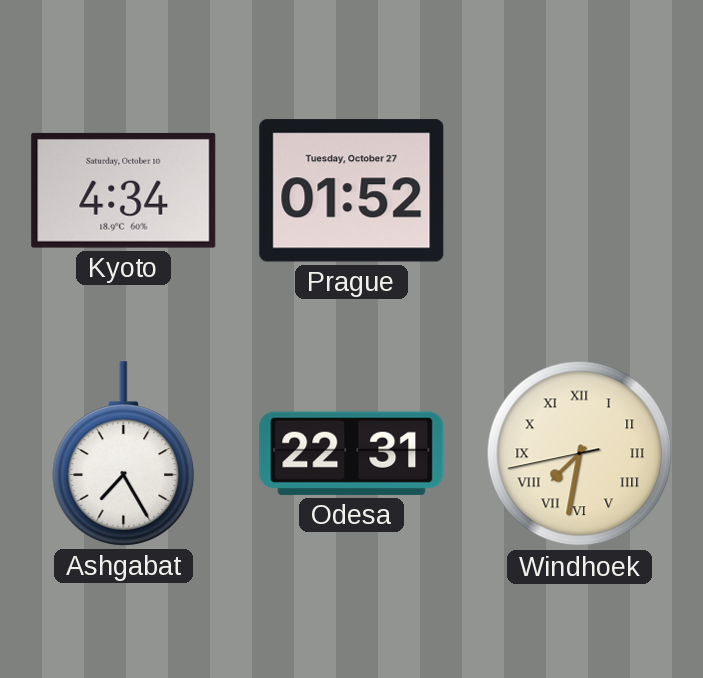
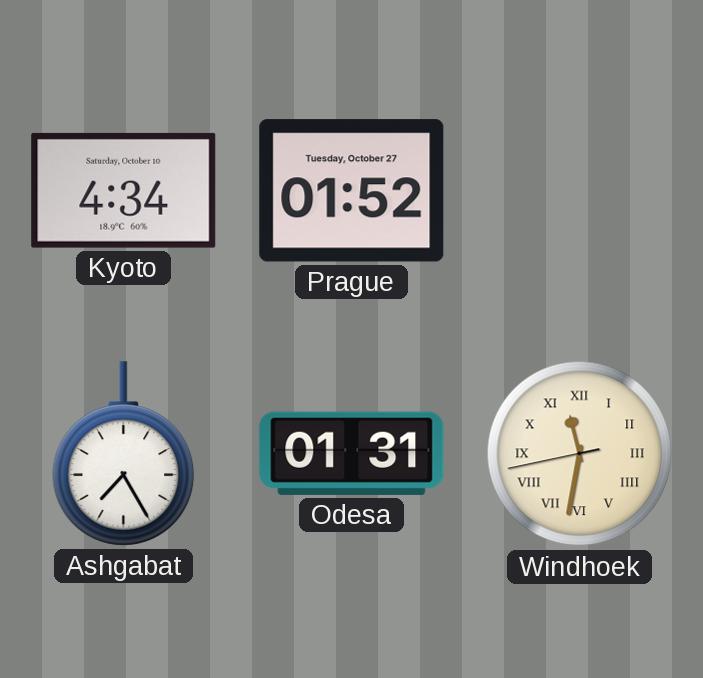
Odesa: 22:31 -> 01:31
Windhoek: 7:31 -> 11:31
